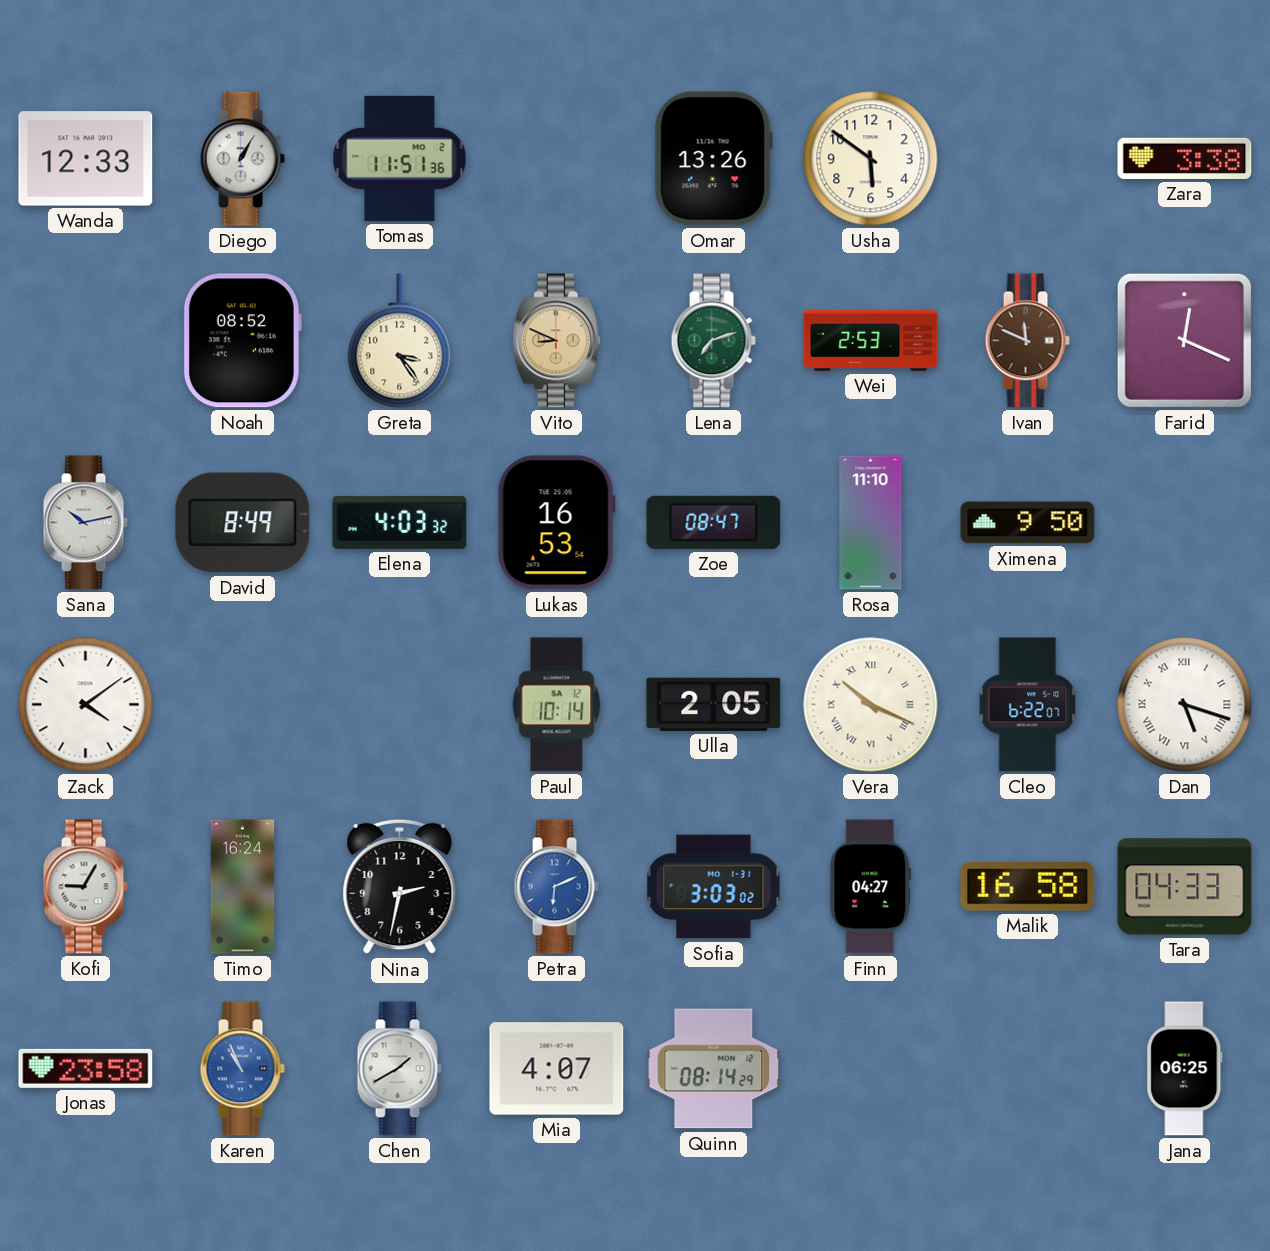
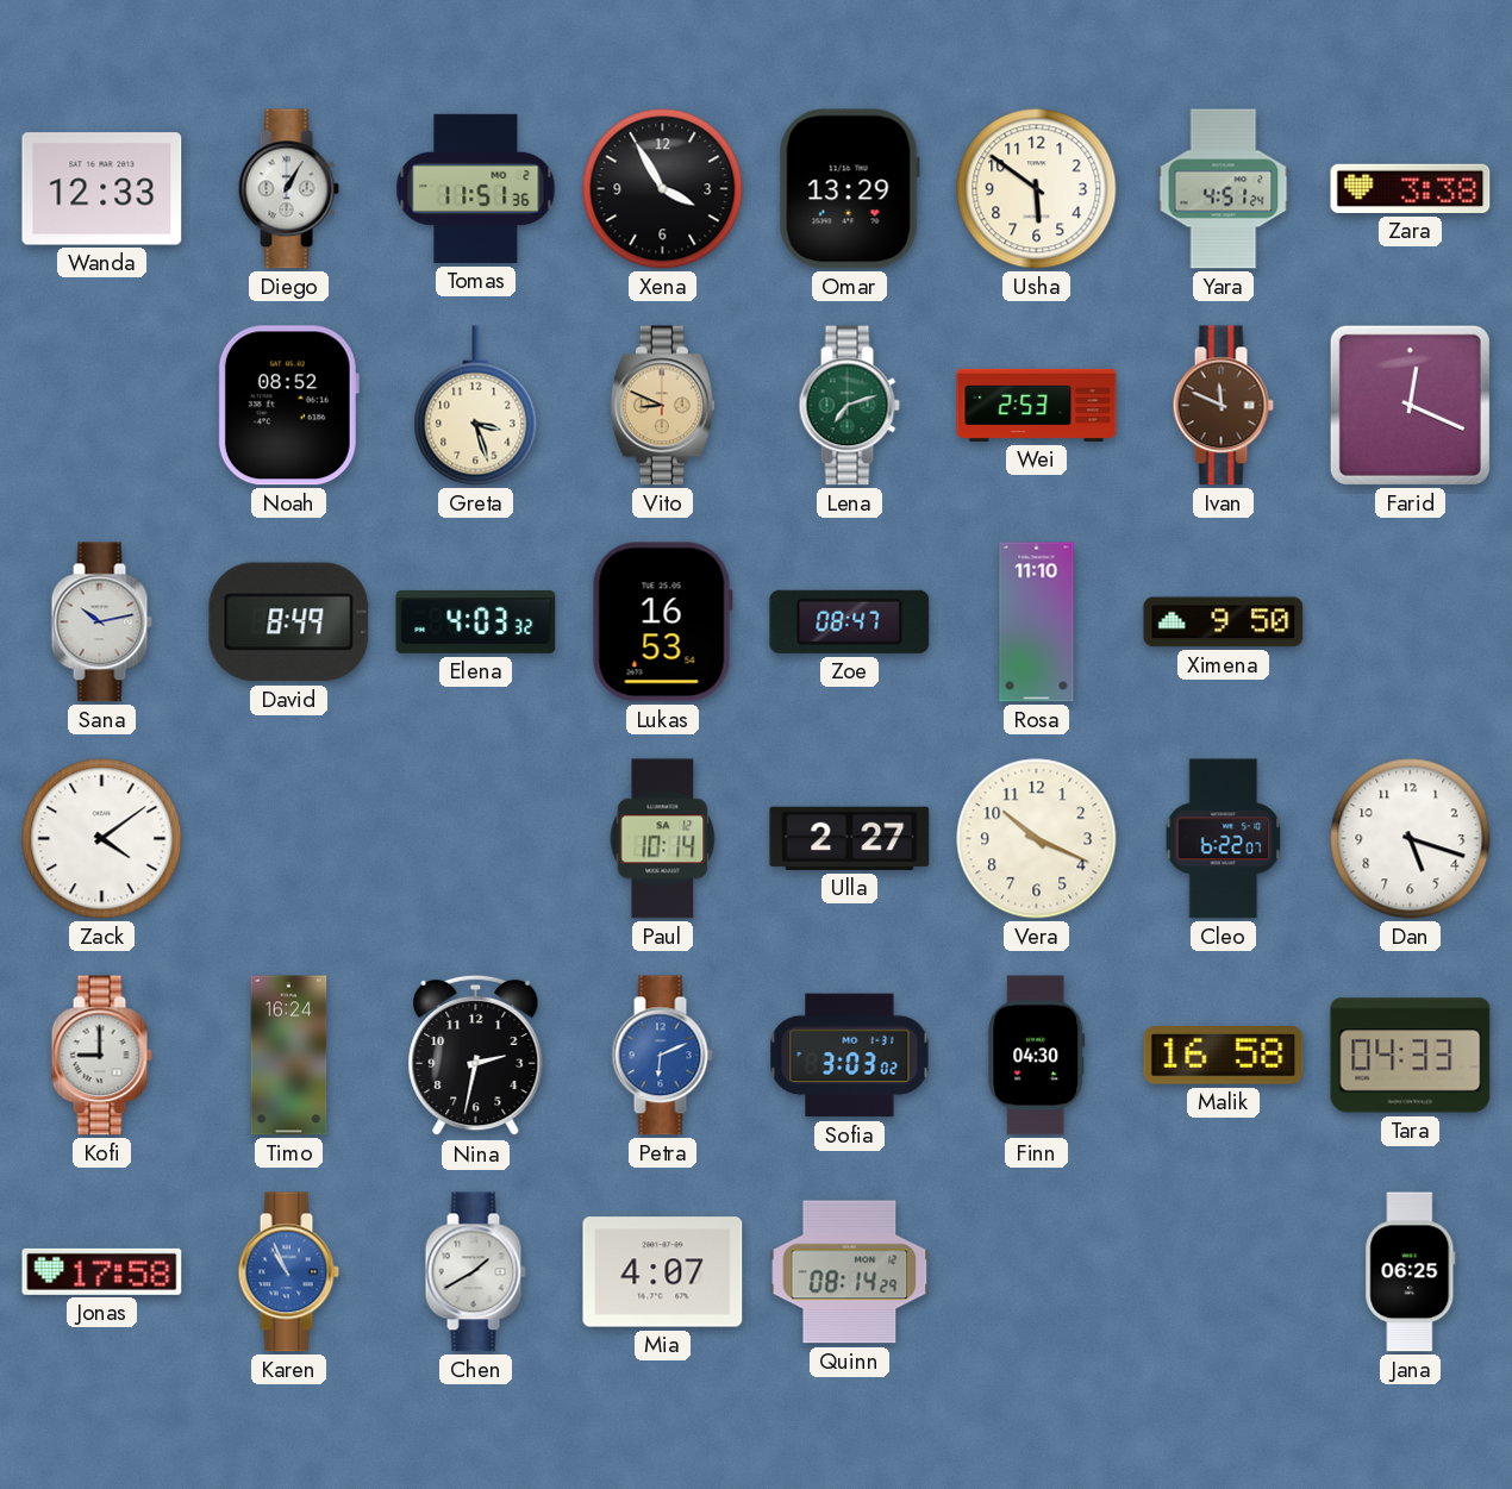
Xena: none -> 3:55
Omar: 13:26 -> 13:29
Yara: none -> 4:51
Greta: 3:24 -> 3:27
Ulla: 2:05 -> 2:27
Vera numerals: Roman -> Arabic
Dan numerals: Roman -> Arabic
Kofi: 9:05 -> 9:00
Finn: 04:27 -> 04:30
Jonas: 23:58 -> 17:58
